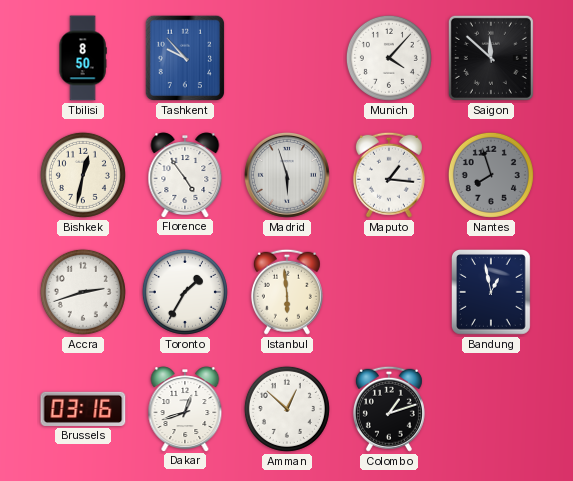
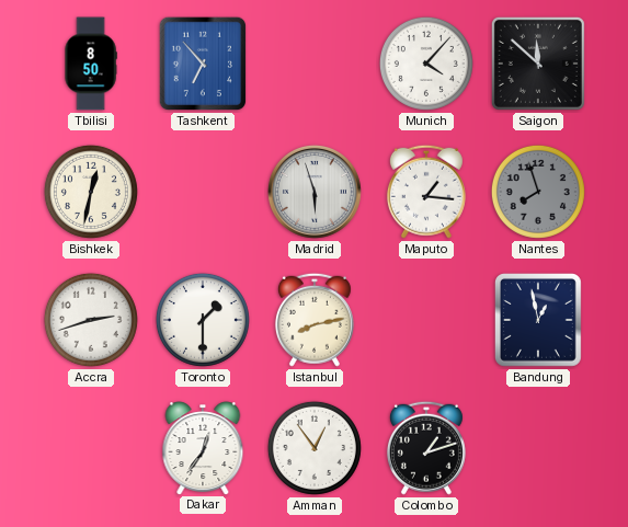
Tashkent: 9:53 -> 6:53
Florence: 4:54 -> none
Toronto: 1:35 -> 1:30
Istanbul: 5:59 -> 8:13
Brussels: 03:16 -> none
Dakar: 12:42 -> 12:36
Amman: 12:52 -> 12:54
